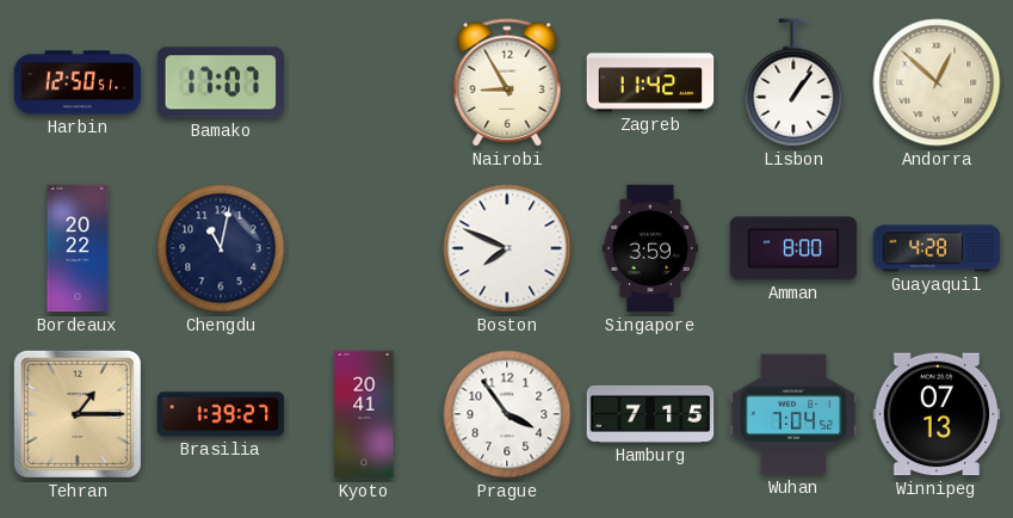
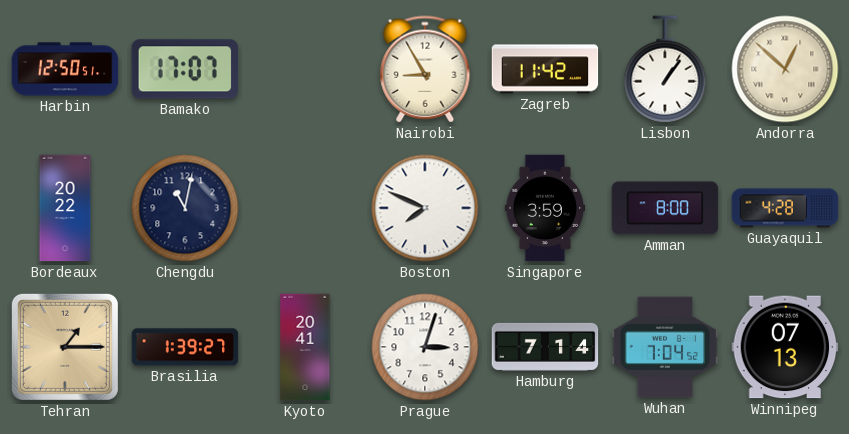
Prague: 3:54 -> 3:03
Hamburg: 7:15 -> 7:14
